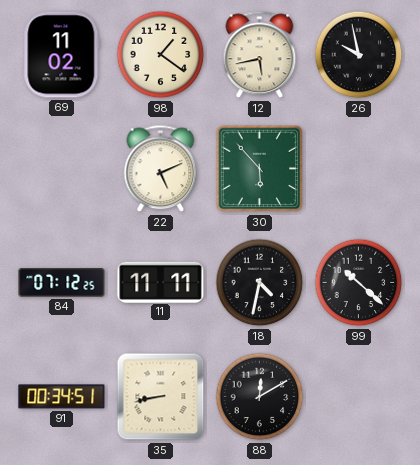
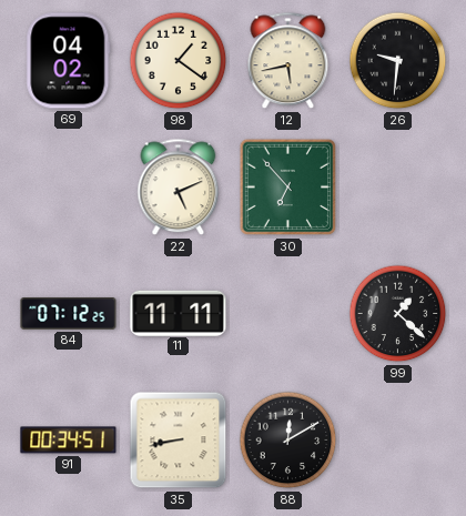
69: 11:02 -> 04:02
26: 9:58 -> 9:31
30: 5:53 -> 6:53
18: 4:32 -> none
99: 10:22 -> 1:22
